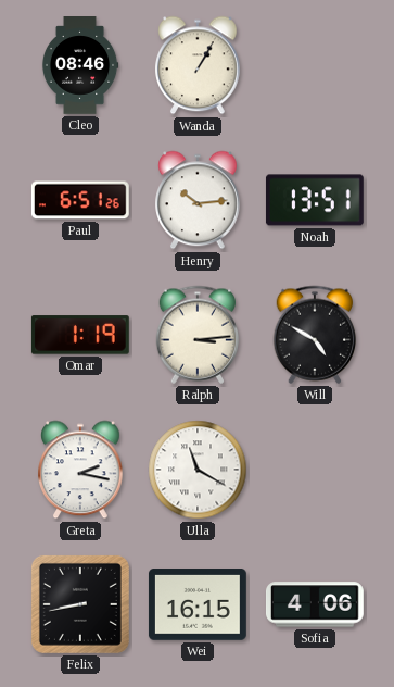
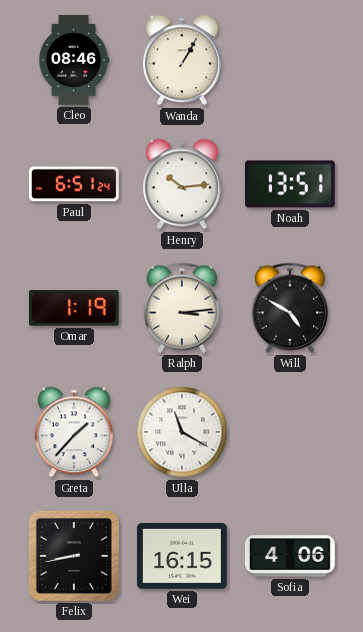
Paul: 6:51:26 -> 6:51:24
Greta: 2:17 -> 1:37
